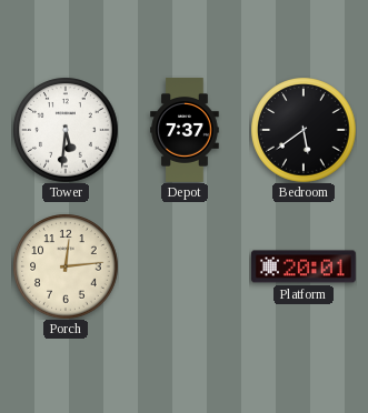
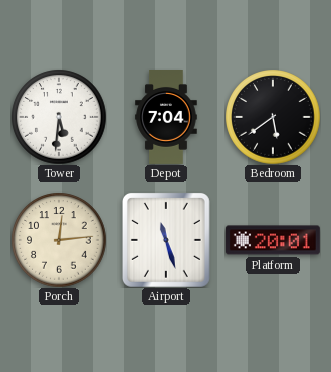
Depot: 7:37 -> 7:04
Airport: none -> 11:27
